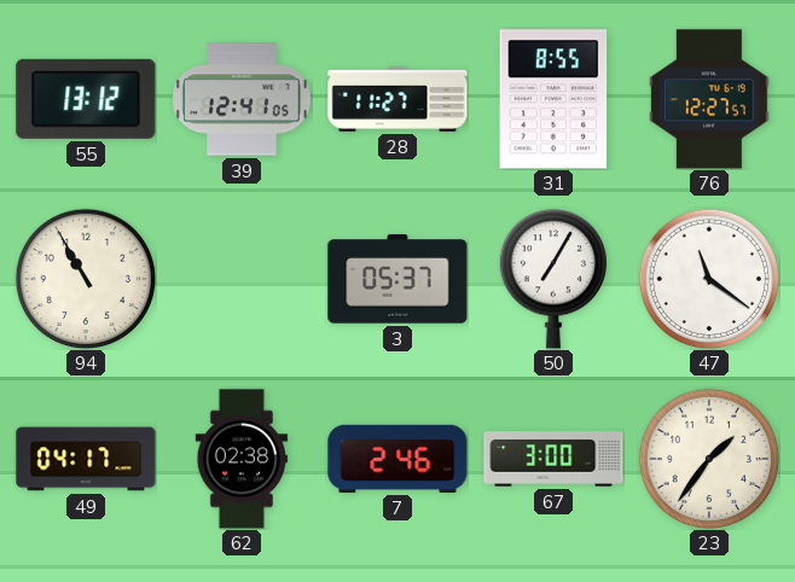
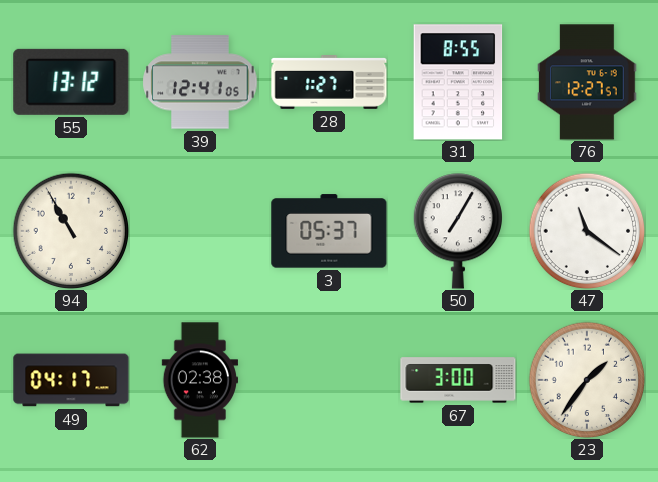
28: 11:27 -> 1:27
7: 2:46 -> none
